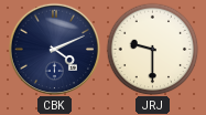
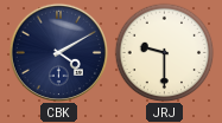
CBK: 4:11 -> 4:10
